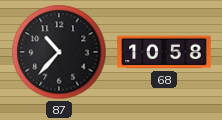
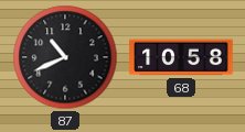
87: 10:37 -> 10:41
